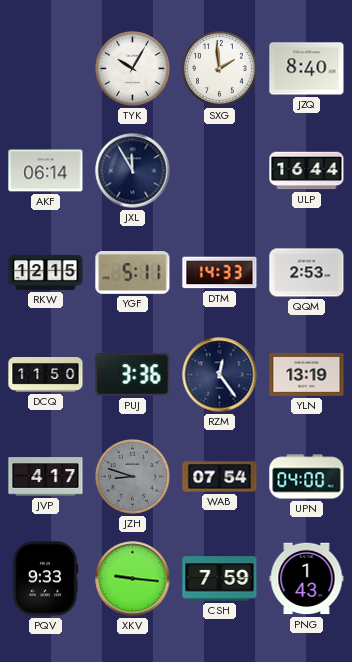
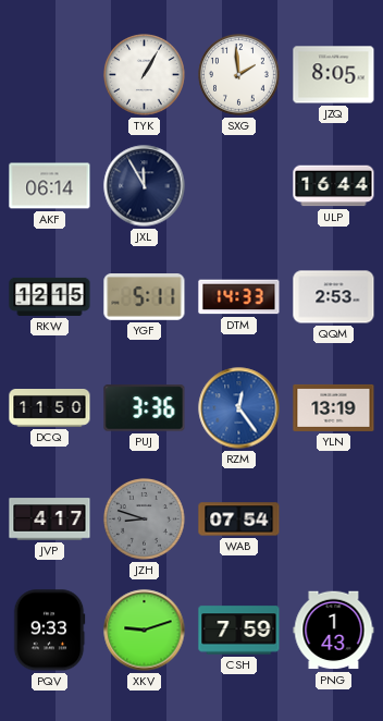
TYK: 10:05 -> 1:05
JZQ: 8:40 -> 8:05
RZM dial: navy -> blue
UPN: 04:00 -> none
XKV: 9:16 -> 9:12
